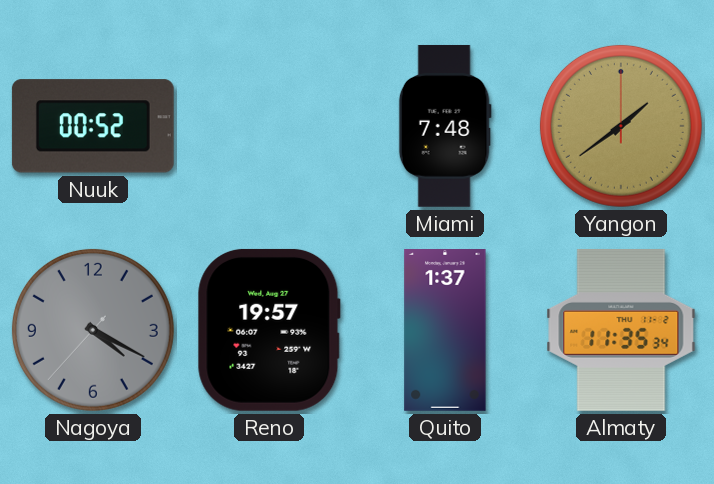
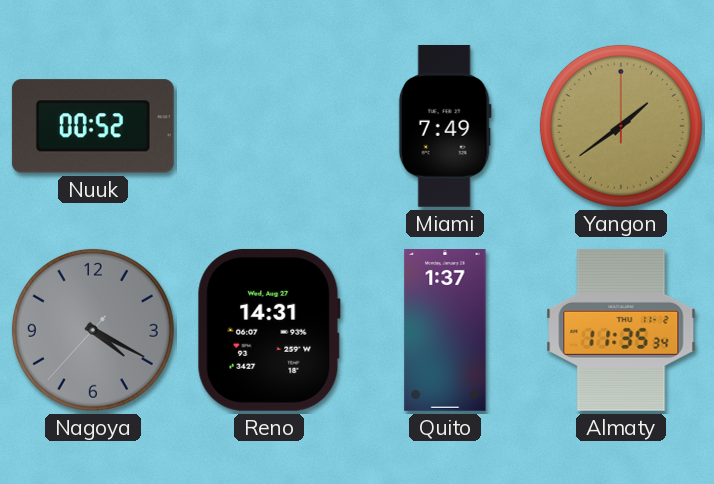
Miami: 7:48 -> 7:49
Reno: 19:57 -> 14:31
